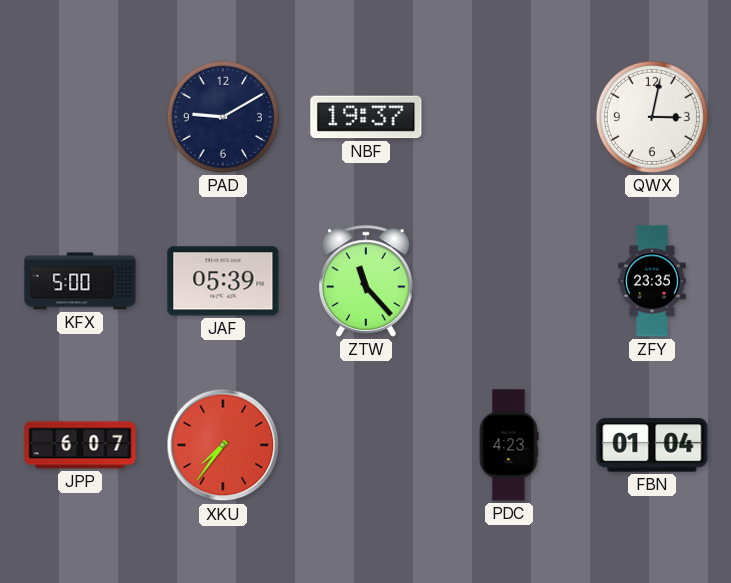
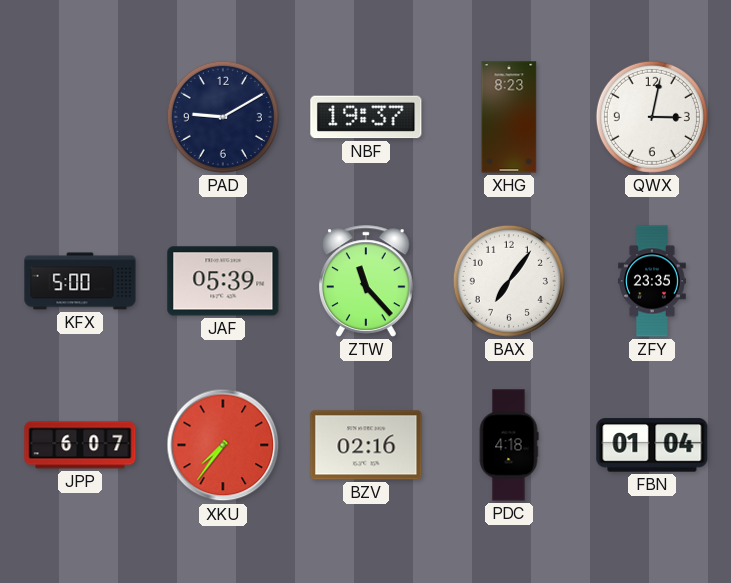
XHG: none -> 8:23
BAX: none -> 7:06
BZV: none -> 02:16
PDC: 4:23 -> 4:18
